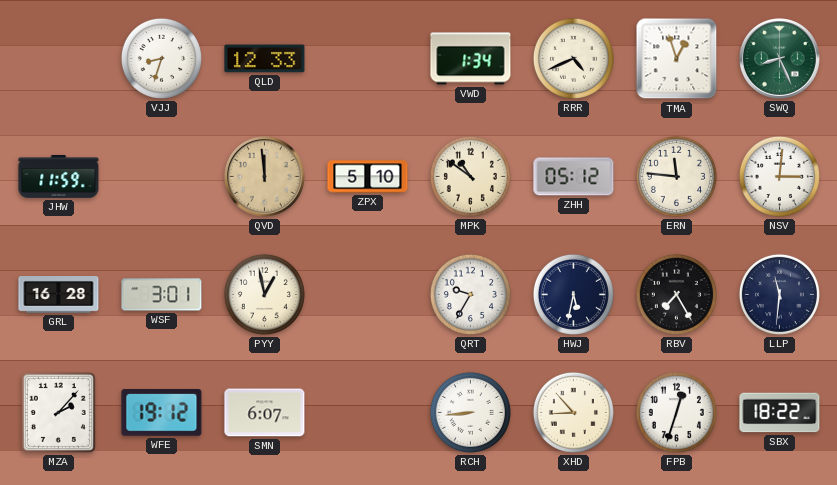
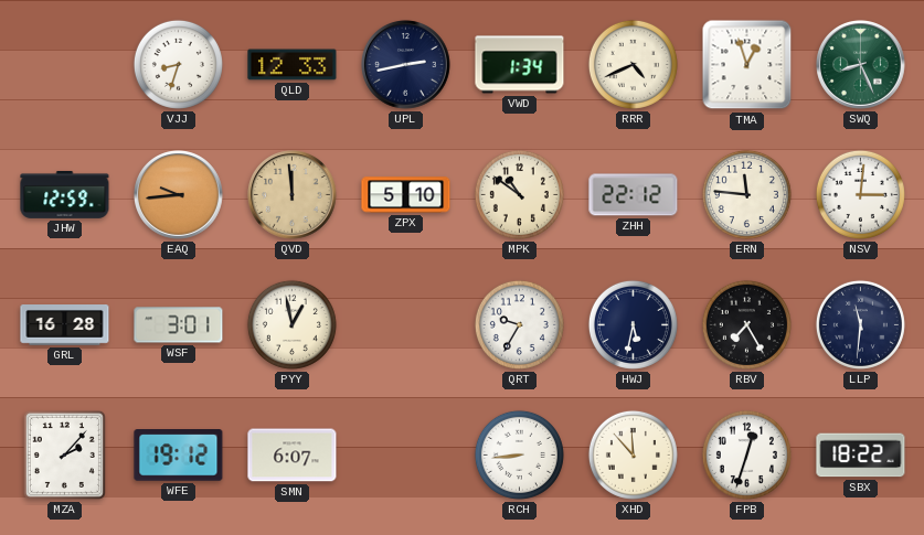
UPL: none -> 2:43
JHW: 11:59 -> 12:59
EAQ: none -> 9:44
ZHH: 05:12 -> 22:12
XHD: 8:53 -> 11:53
